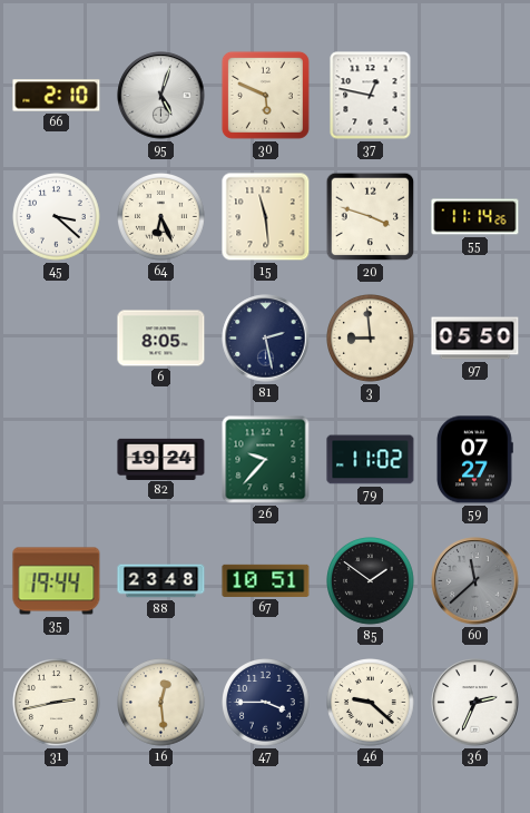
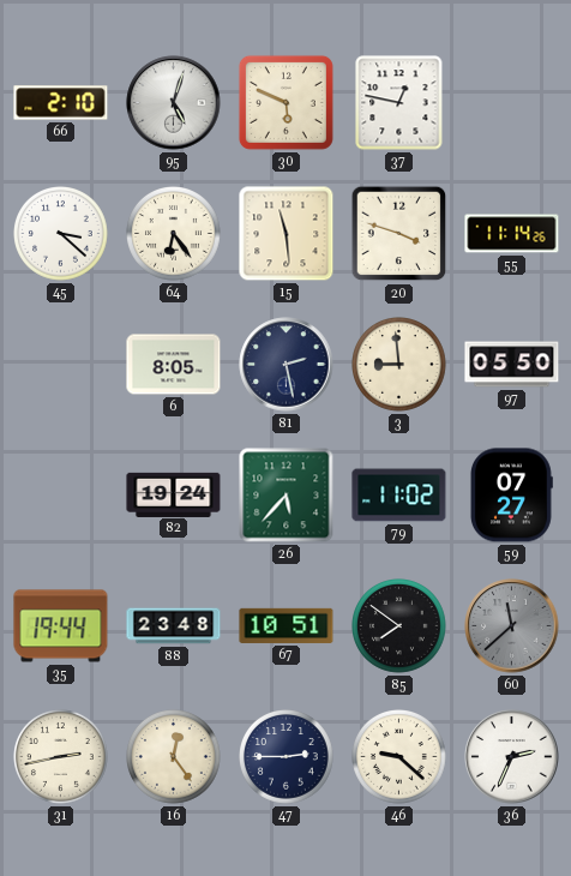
64: 6:26 -> 6:24
26: 9:37 -> 5:37
85: 1:51 -> 7:51
16: 12:29 -> 12:24
47: 3:45 -> 2:45
